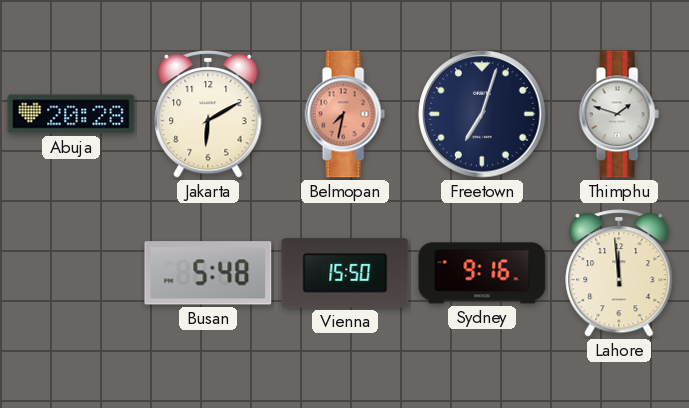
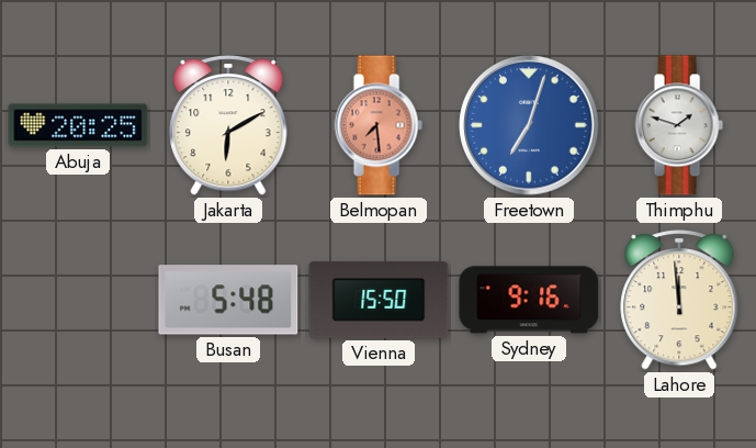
Abuja: 20:28 -> 20:25
Belmopan: 7:32 -> 7:29
Freetown dial: navy -> blue
